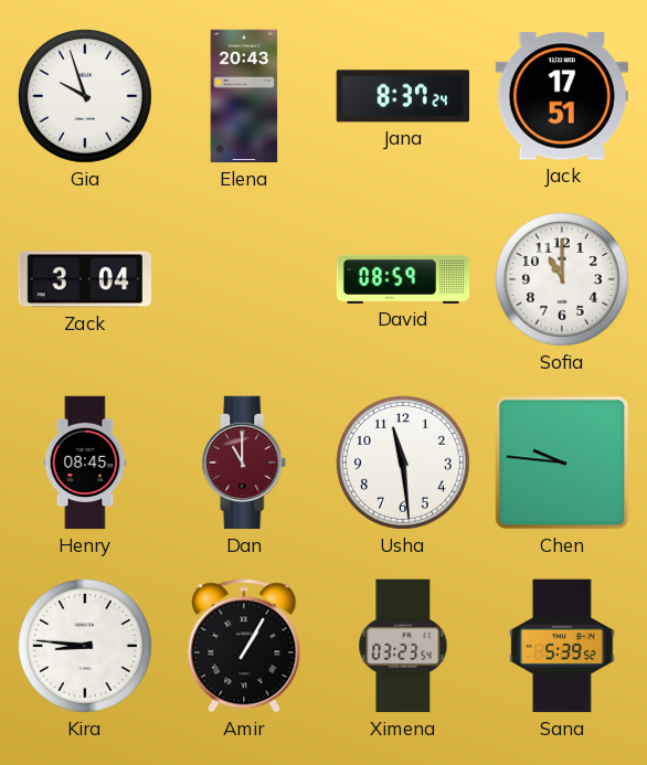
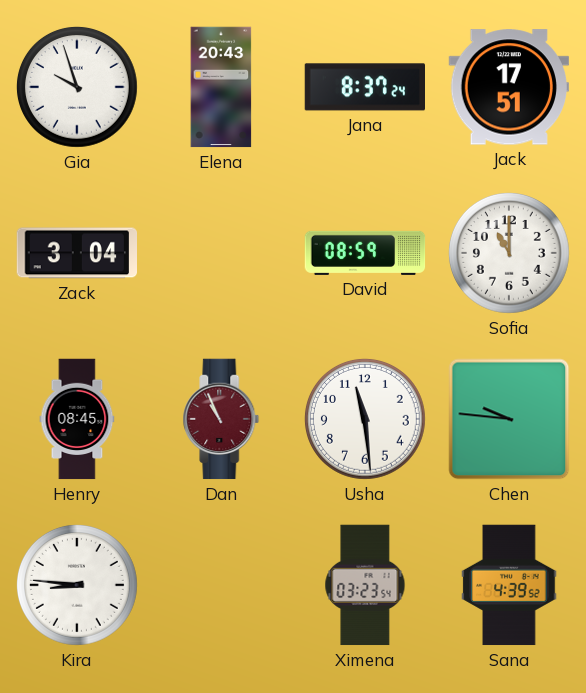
Dan: 11:00 -> 10:56
Amir: 1:05 -> none
Sana: 5:39 -> 4:39
